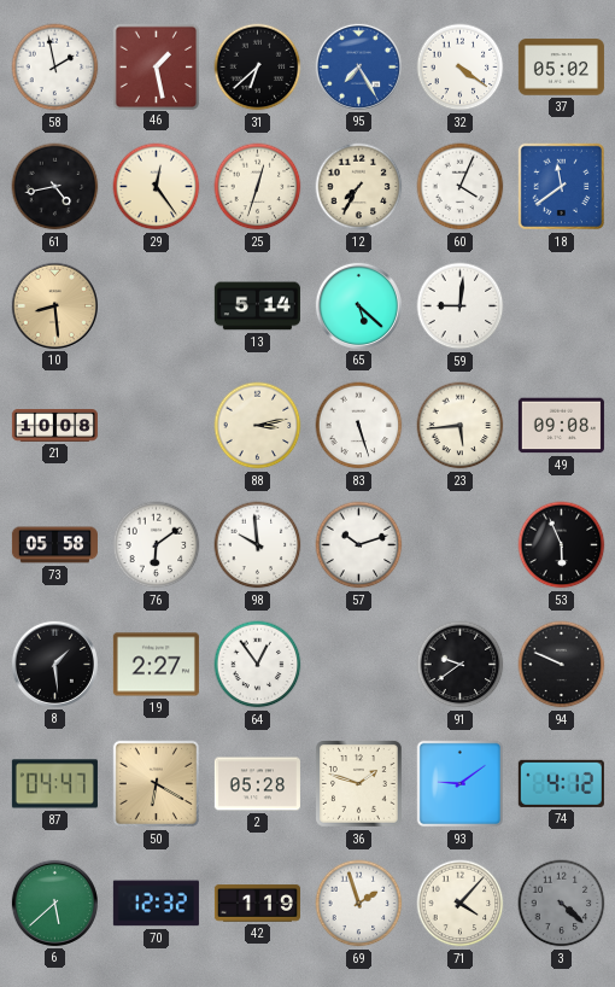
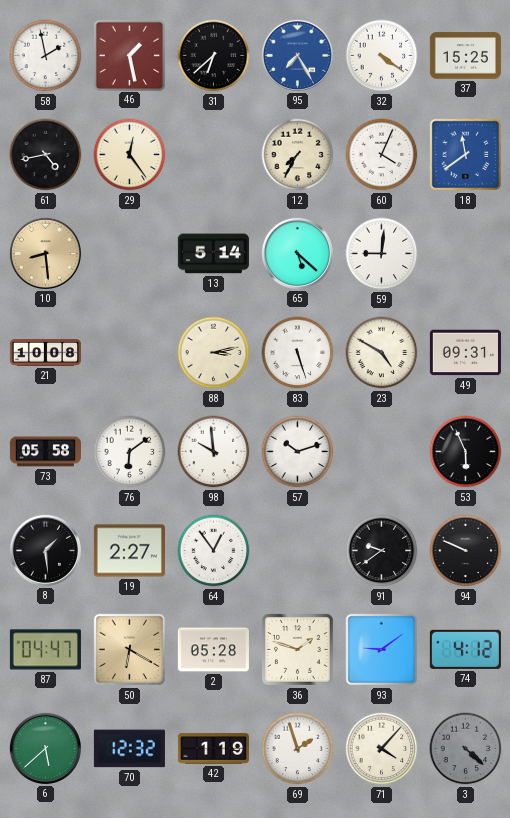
37: 05:02 -> 15:25
25: 12:33 -> none
23: 5:44 -> 4:50
49: 09:08 -> 09:31
